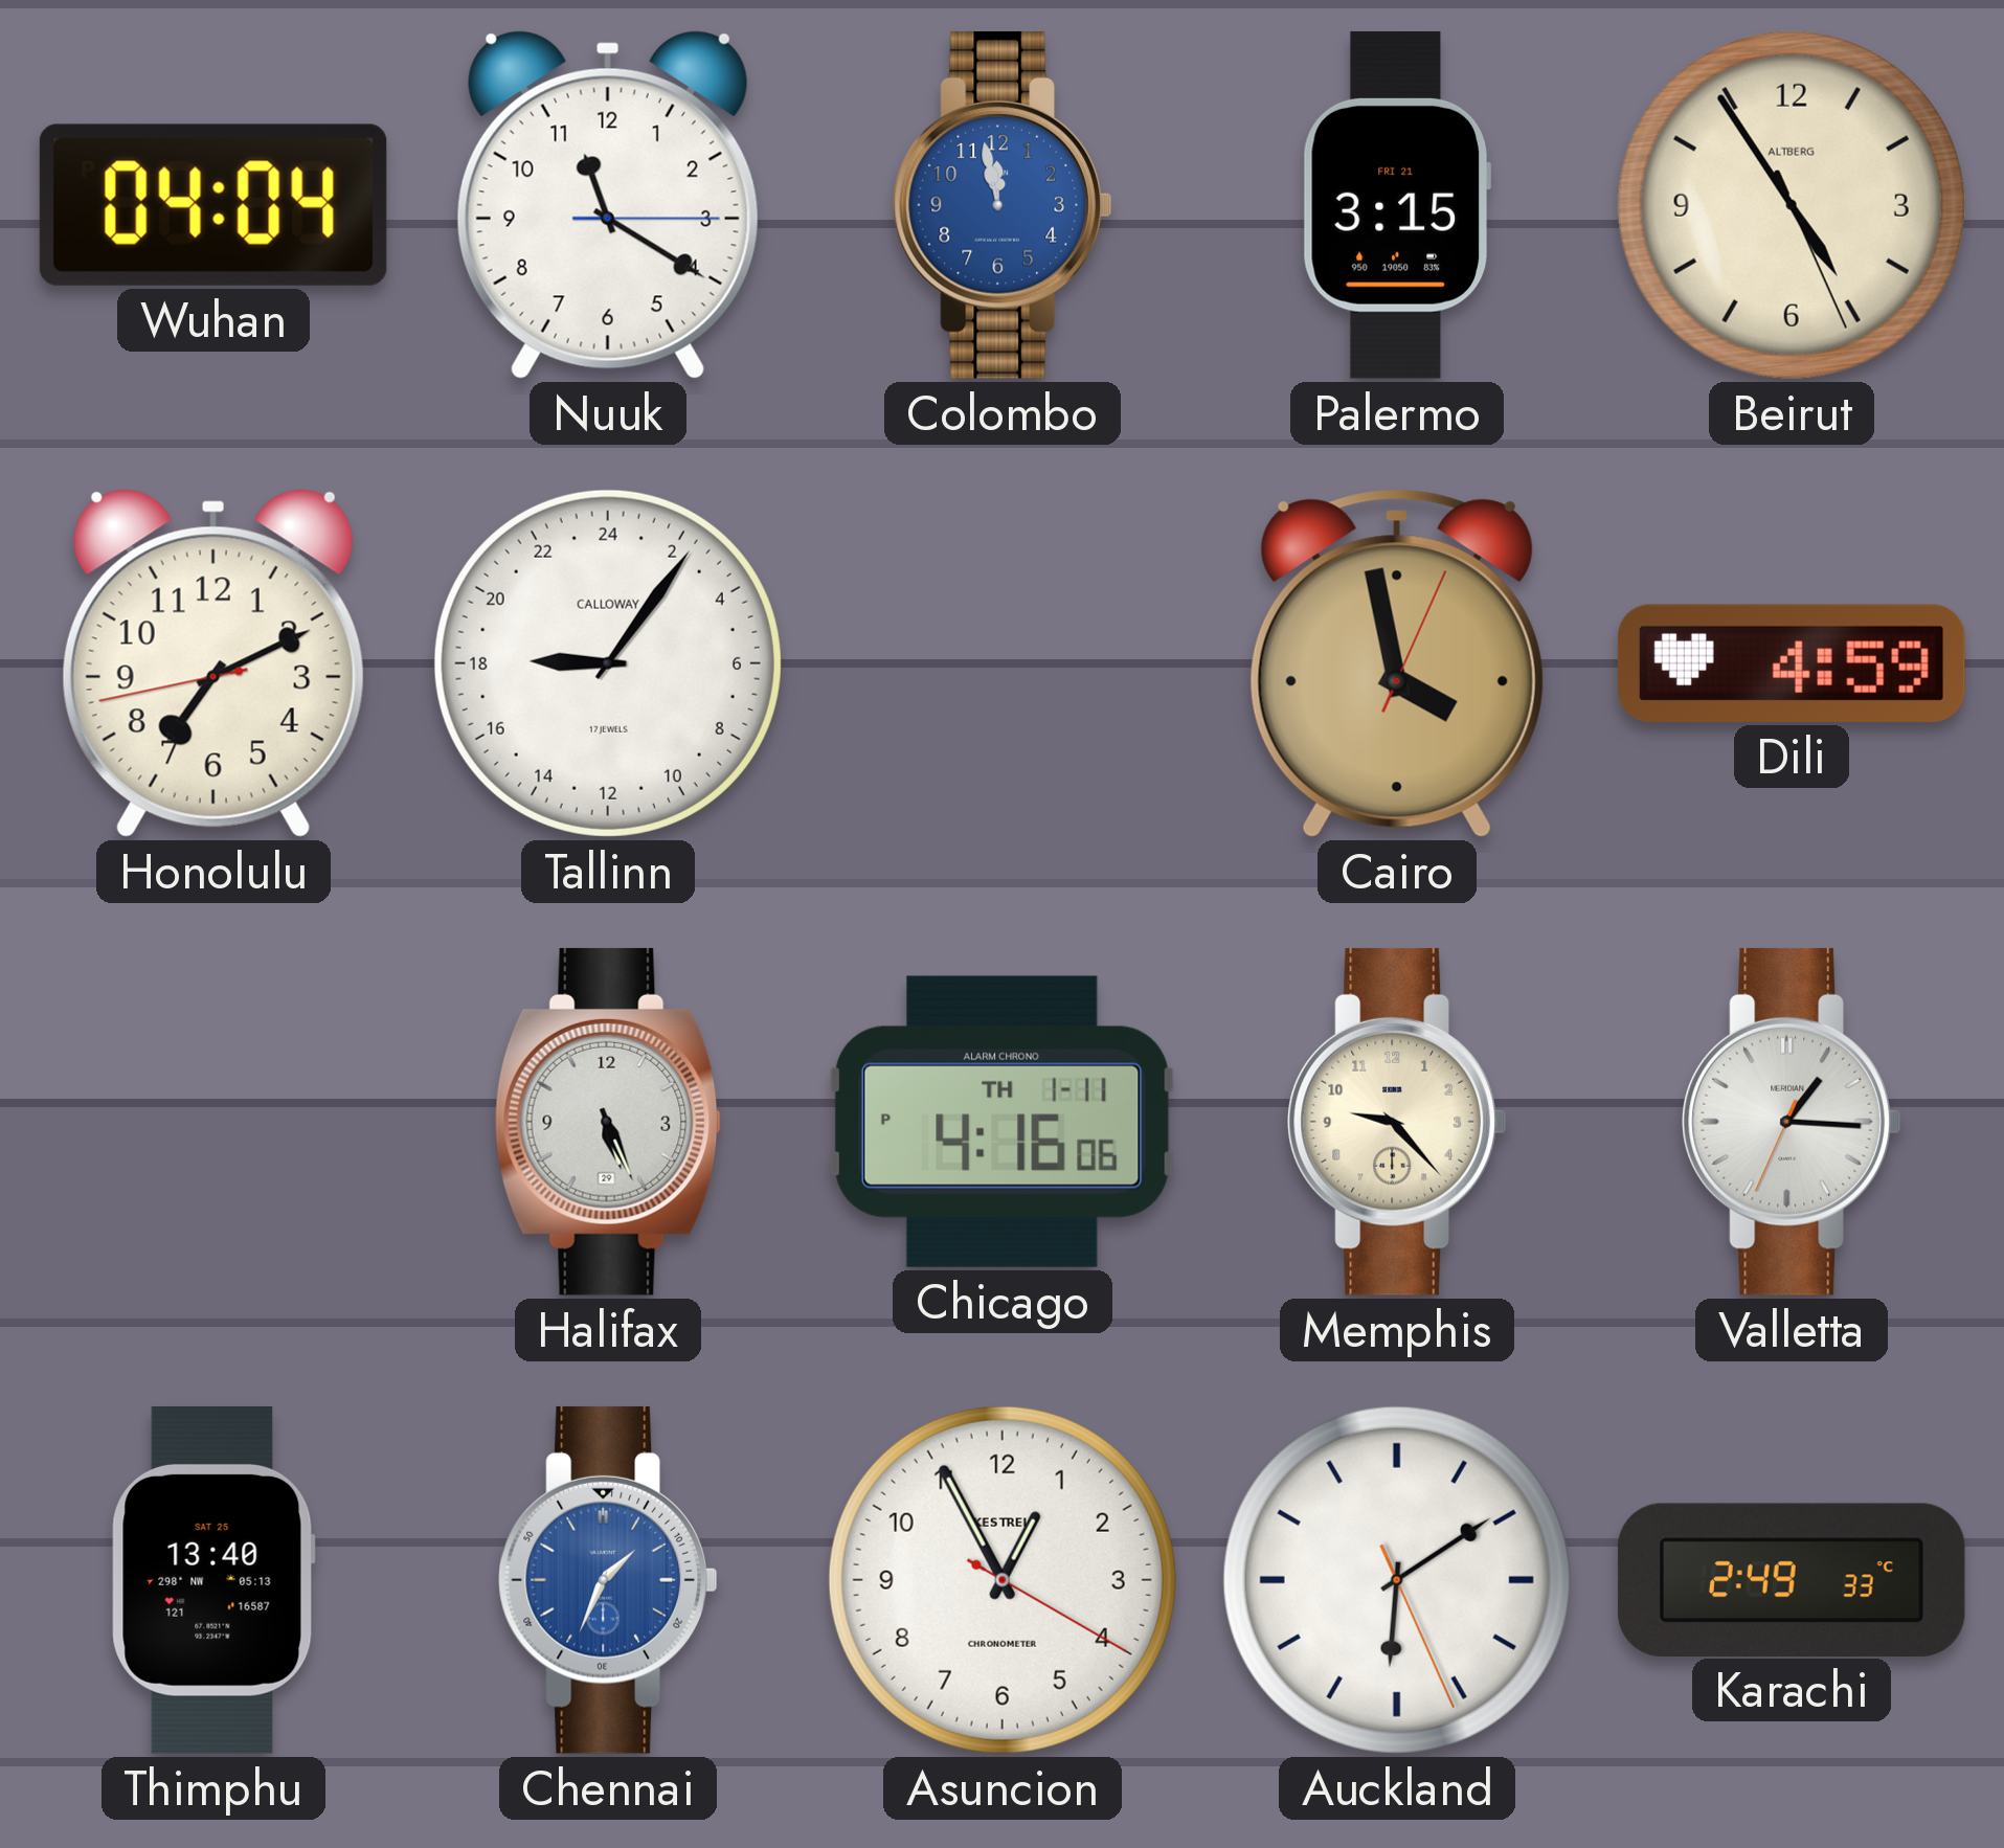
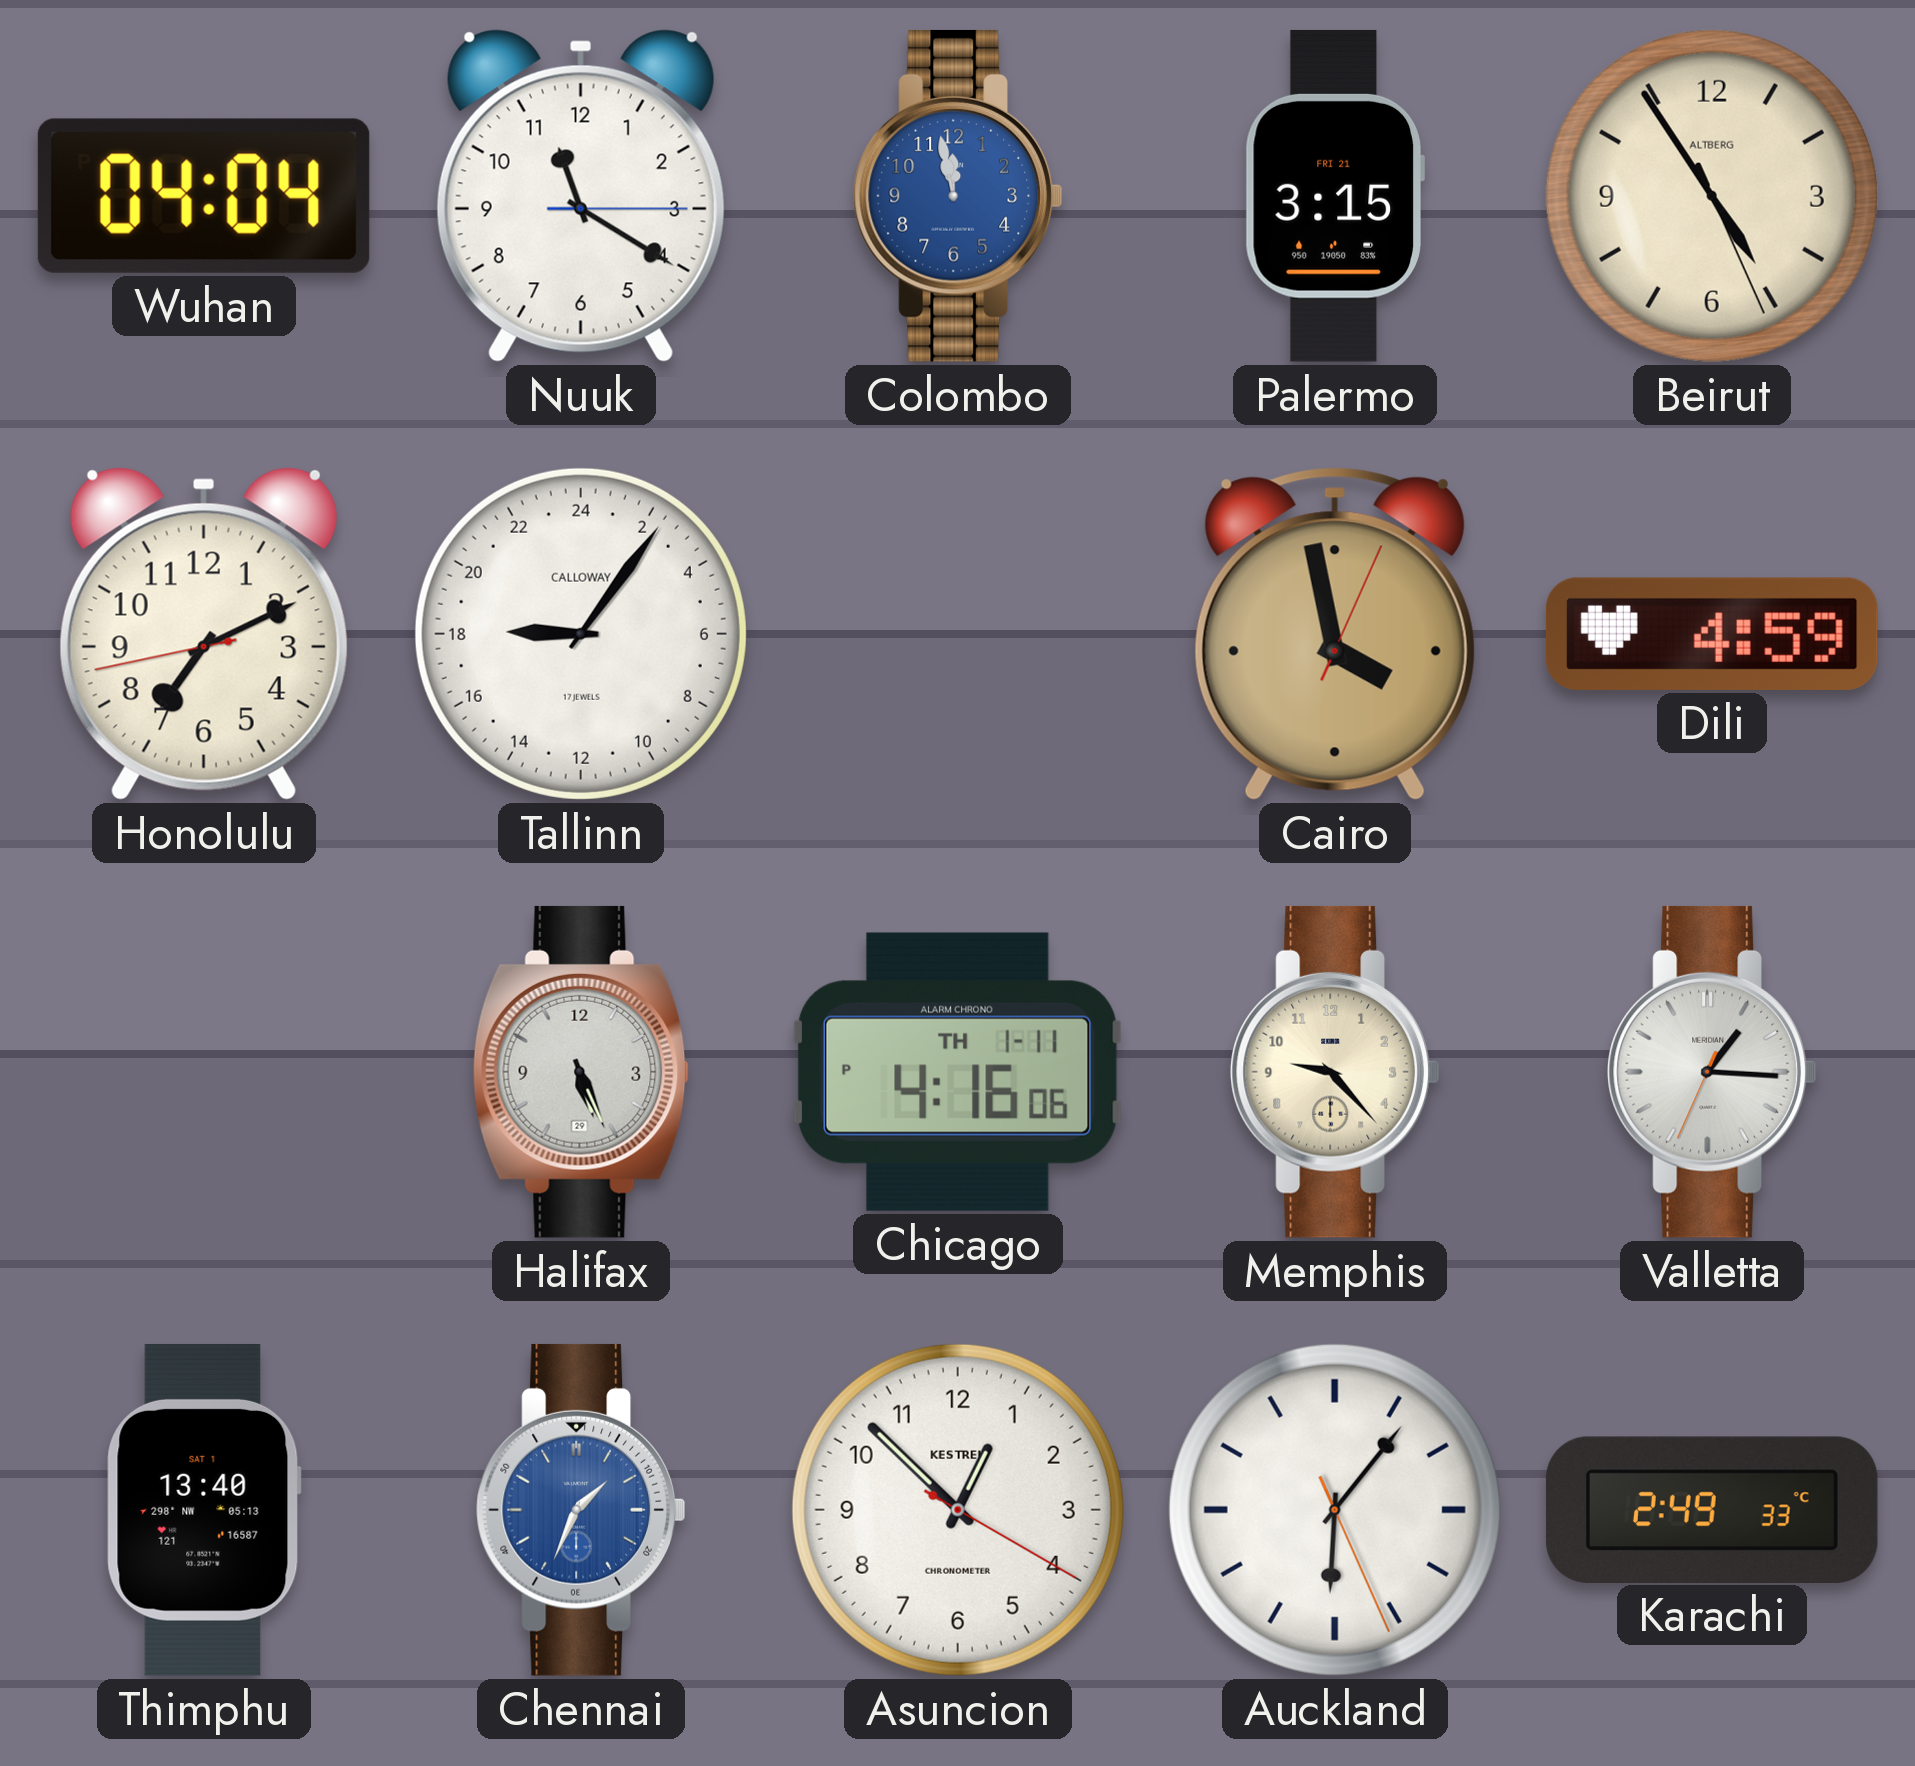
Thimphu date: SAT 25 -> SAT 1
Asuncion: 12:55 -> 12:52
Auckland: 6:09 -> 6:06
